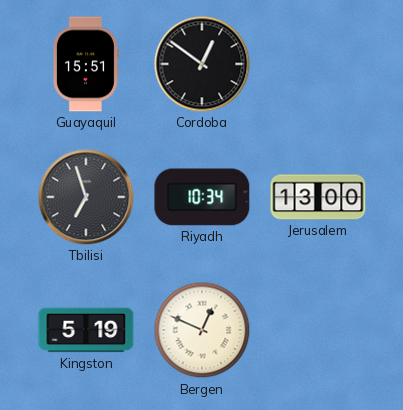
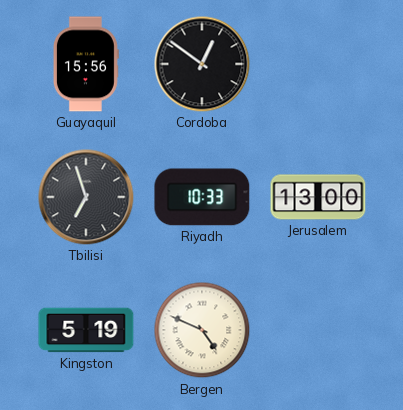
Guayaquil: 15:51 -> 15:56
Riyadh: 10:34 -> 10:33
Bergen: 12:49 -> 4:49
